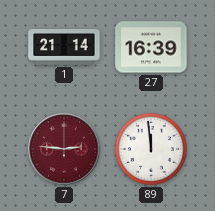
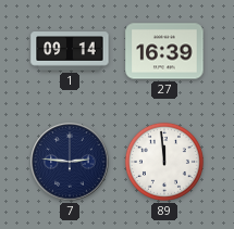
1: 21:14 -> 09:14
7 dial: burgundy -> navy
